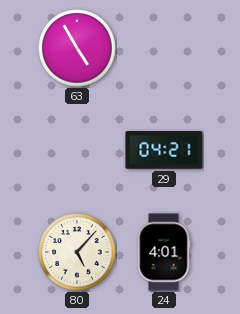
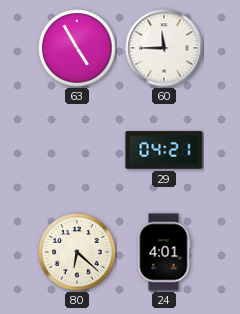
60: none -> 11:45
80: 5:07 -> 6:22
